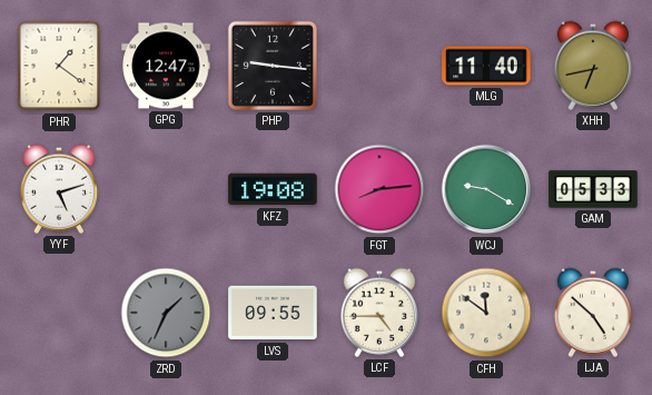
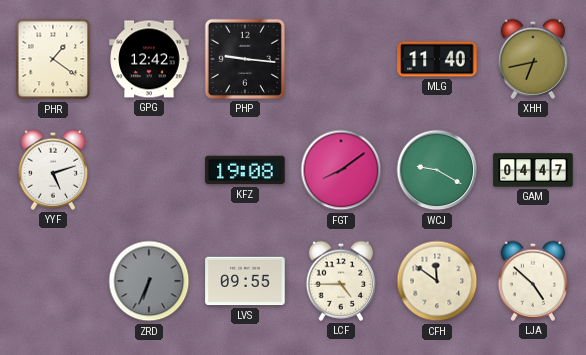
GPG: 12:47 -> 12:42
FGT: 8:14 -> 8:09
GAM: 05:33 -> 04:47
ZRD: 1:34 -> 6:34
